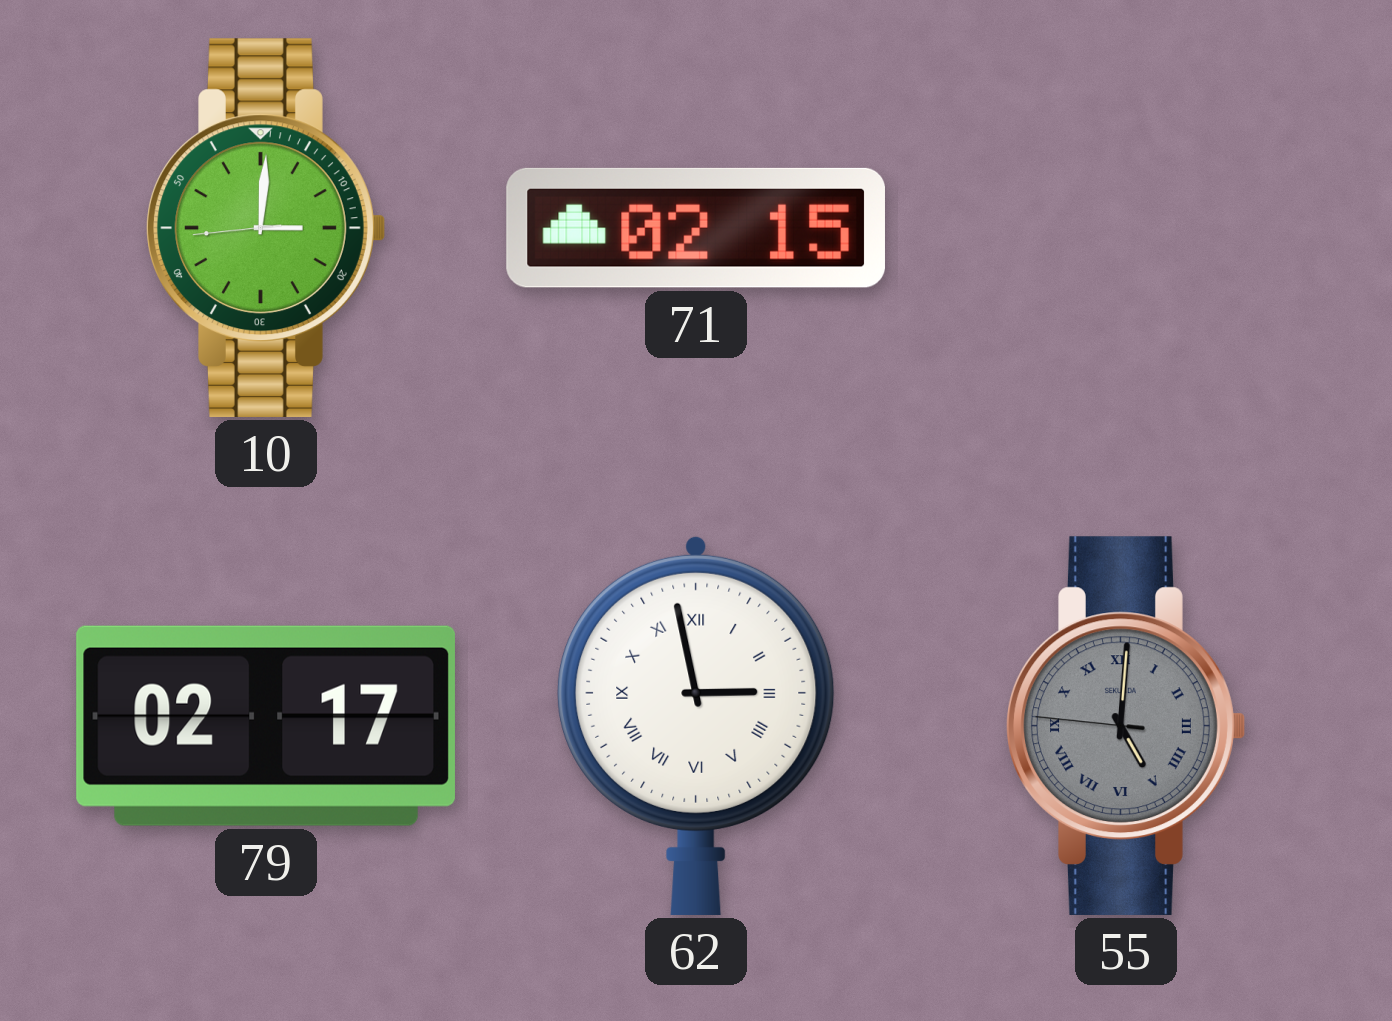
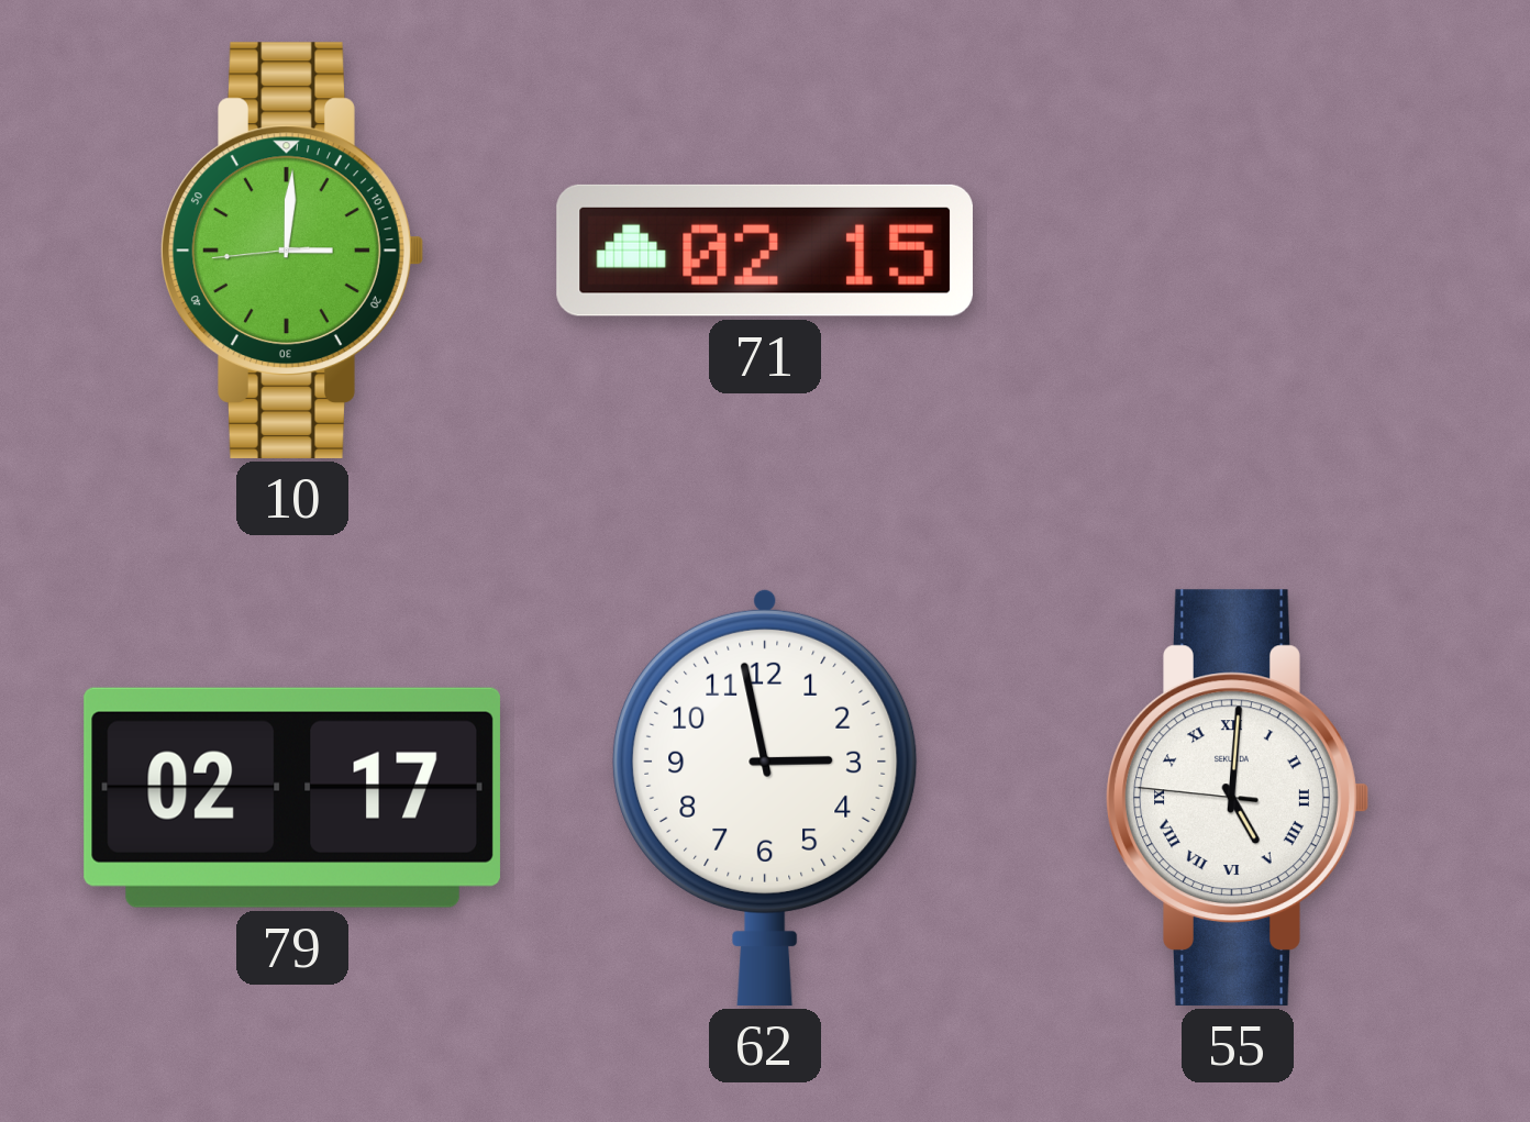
62 numerals: Roman -> Arabic
55 dial: grey -> white
